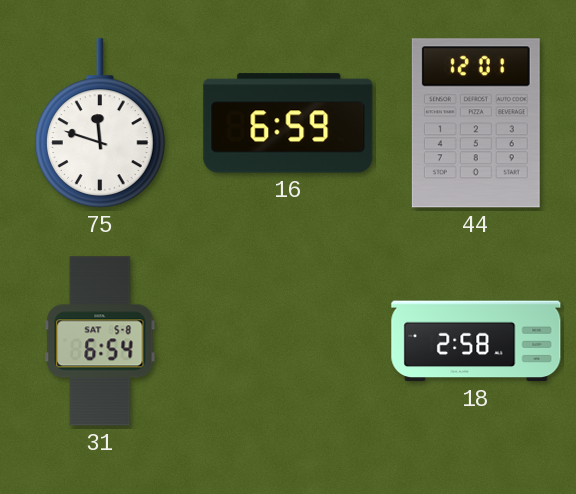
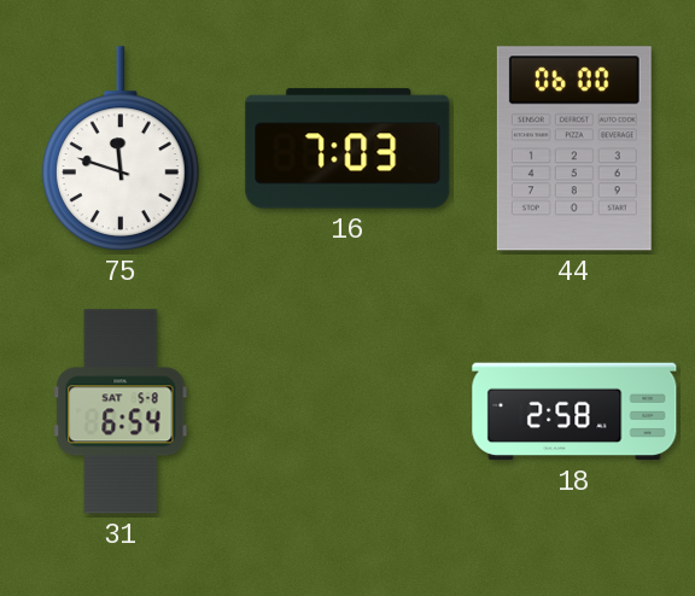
16: 6:59 -> 7:03
44: 12:01 -> 06:00
